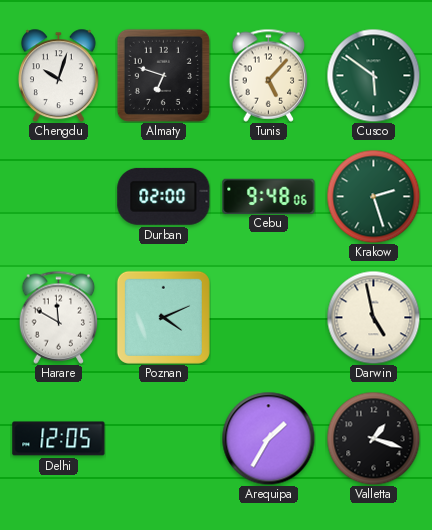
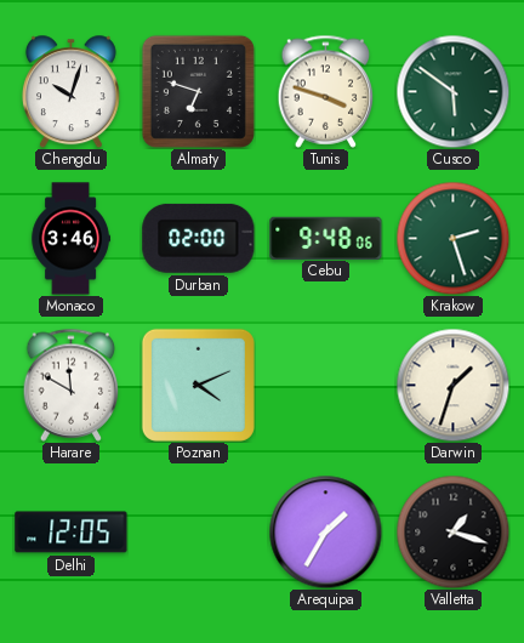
Tunis: 5:07 -> 3:48
Monaco: none -> 3:46
Darwin: 4:58 -> 1:33
